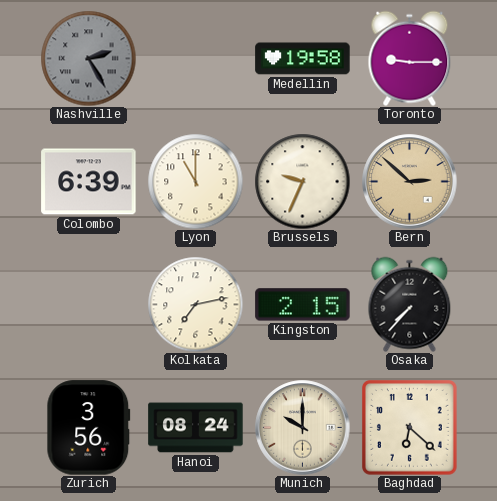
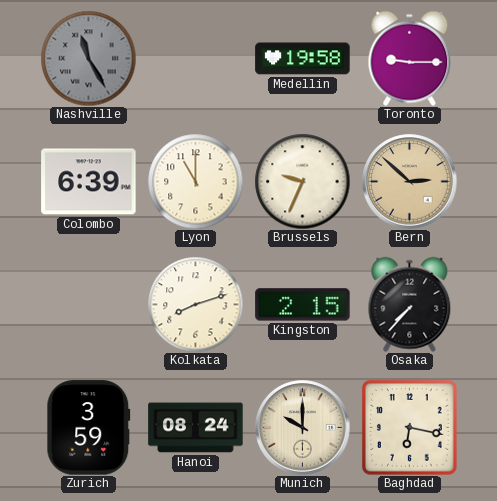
Nashville: 2:25 -> 11:25
Kolkata: 7:13 -> 8:12
Zurich: 3:56 -> 3:59
Baghdad: 6:22 -> 6:17
